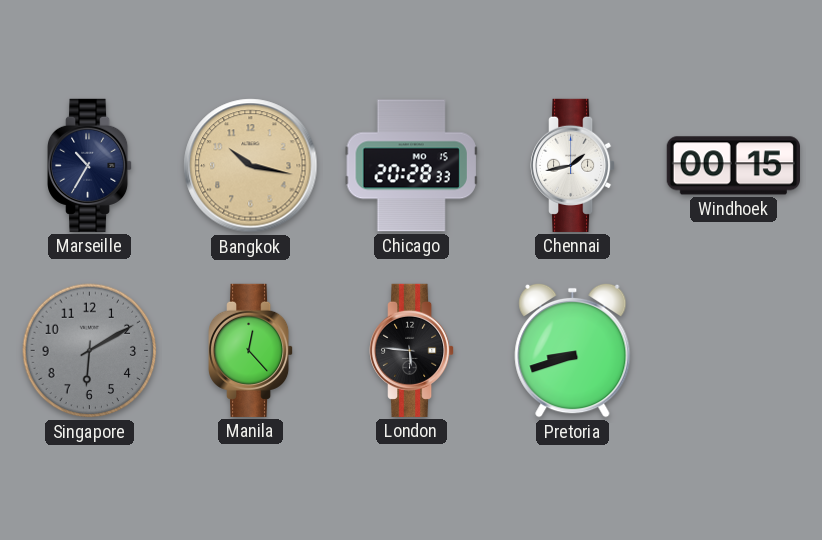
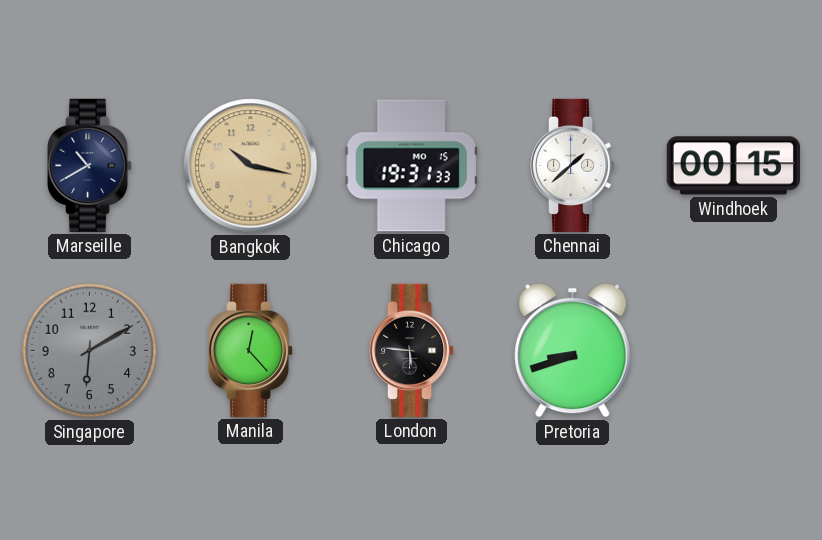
Marseille: 10:35 -> 10:40
Chicago: 20:28 -> 19:31
Chennai: 1:43 -> 1:38
